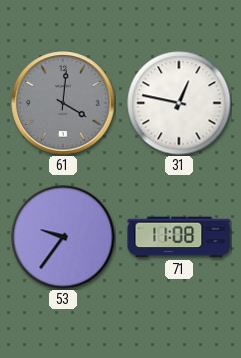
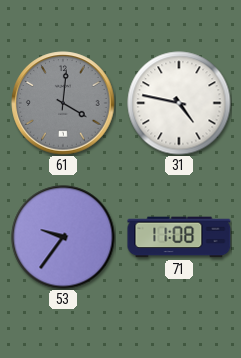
31: 12:47 -> 4:47
